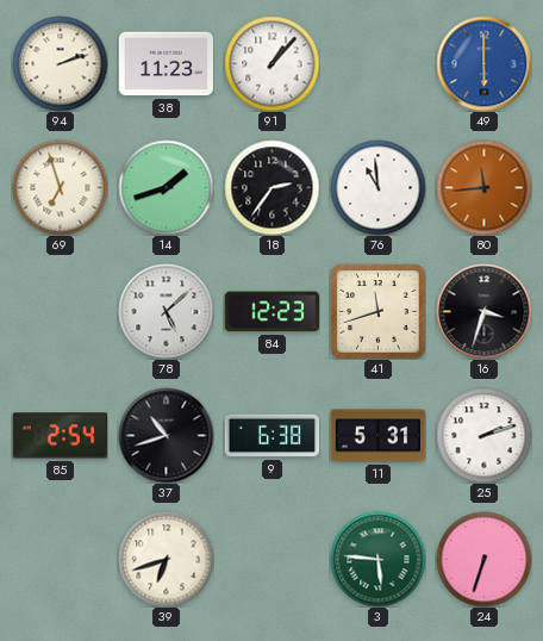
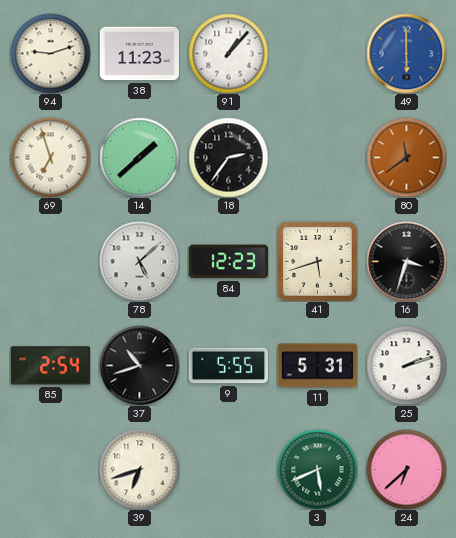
94: 2:12 -> 9:12
14: 1:42 -> 1:38
76: 10:59 -> none
80: 11:44 -> 11:39
41: 11:42 -> 5:42
9: 6:38 -> 5:55
3: 5:46 -> 5:41
24: 6:33 -> 6:38
